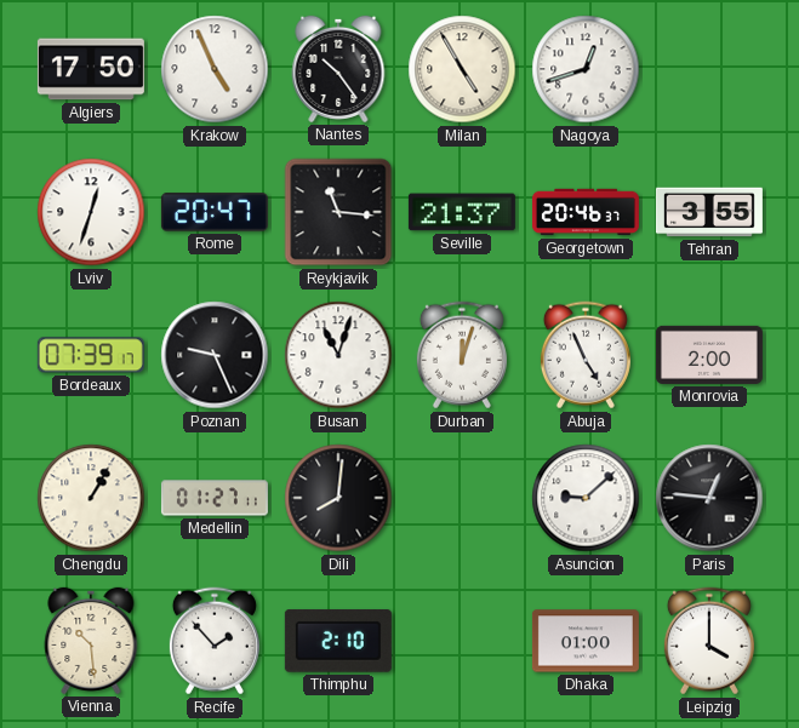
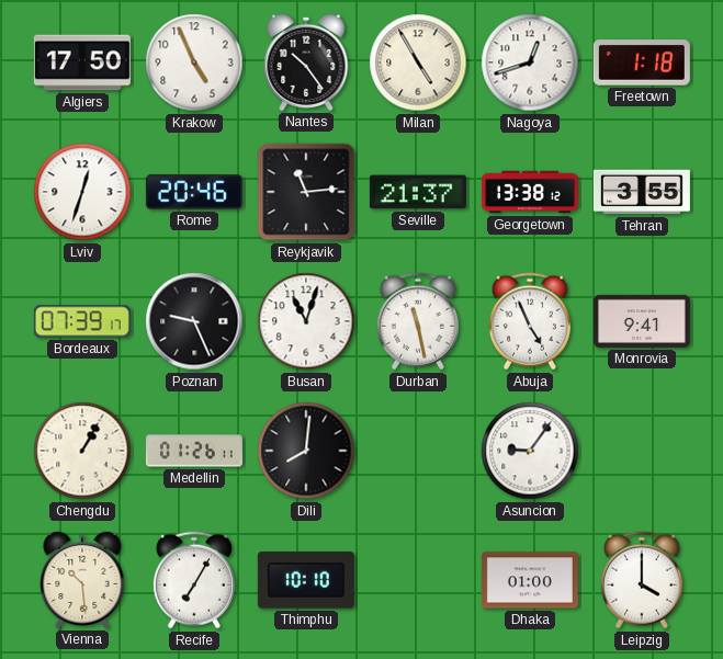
Freetown: none -> 1:18
Rome: 20:47 -> 20:46
Reykjavik: 11:16 -> 11:14
Georgetown: 20:46 -> 13:38
Durban: 12:03 -> 11:28
Monrovia: 2:00 -> 9:41
Medellin: 01:27 -> 01:26
Asuncion: 9:08 -> 9:06
Paris: 12:46 -> none
Recife: 1:53 -> 7:05
Thimphu: 2:10 -> 10:10
